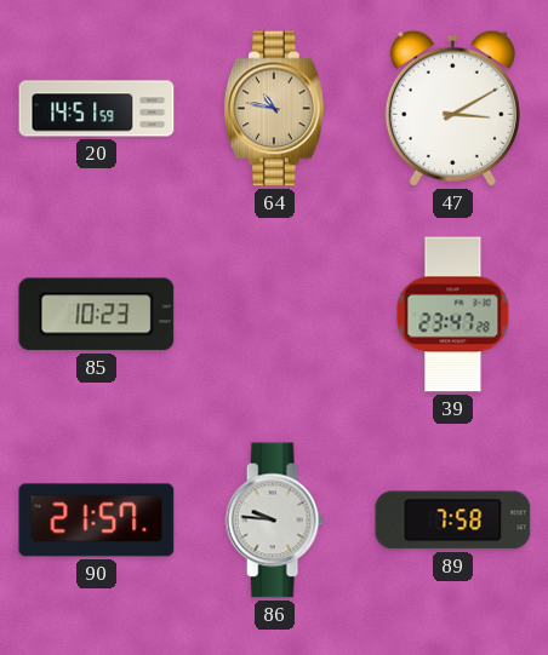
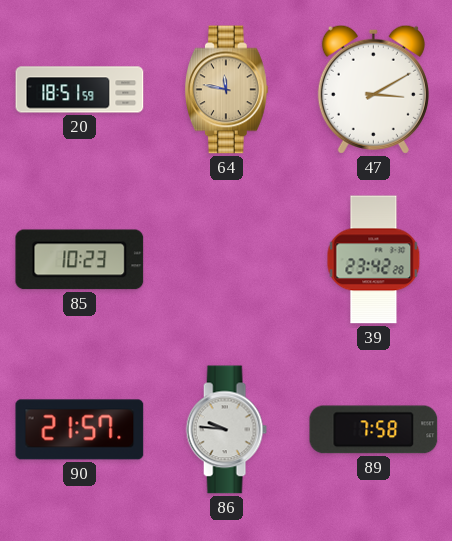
20: 14:51 -> 18:51
64: 10:47 -> 11:47
39: 23:47 -> 23:42
